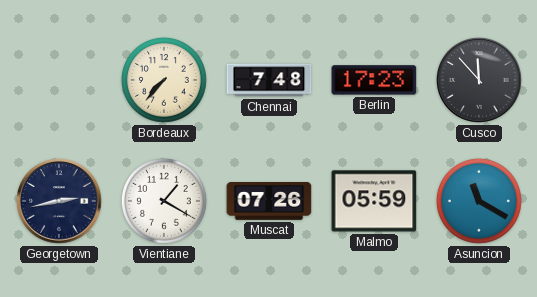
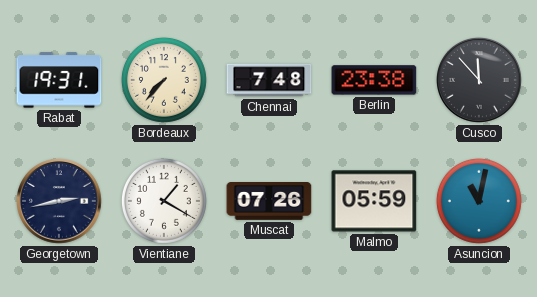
Rabat: none -> 19:31
Berlin: 17:23 -> 23:38
Asuncion: 11:20 -> 11:02
